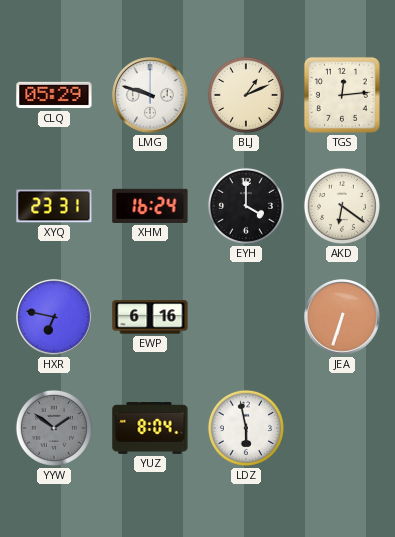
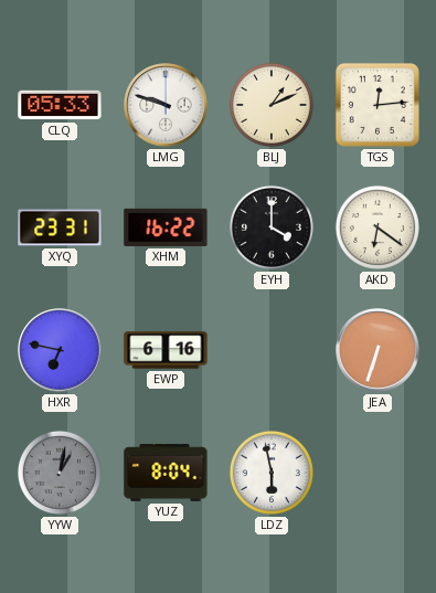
CLQ: 05:29 -> 05:33
XHM: 16:24 -> 16:22
YYW: 1:51 -> 1:02
